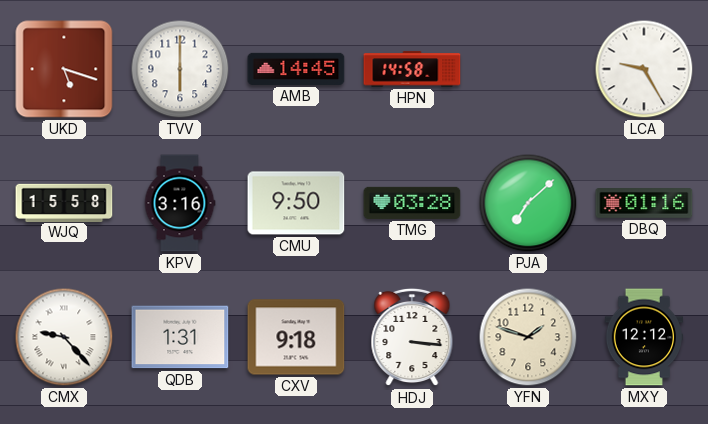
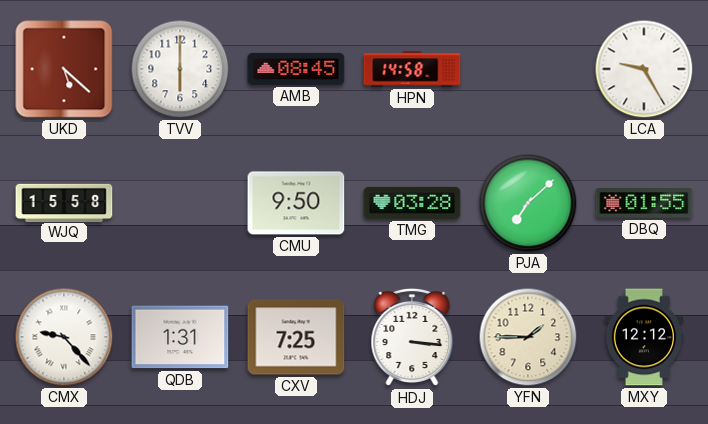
UKD: 5:18 -> 5:22
AMB: 14:45 -> 08:45
KPV: 3:16 -> none
DBQ: 01:16 -> 01:55
CXV: 9:18 -> 7:25
YFN: 1:48 -> 1:45
